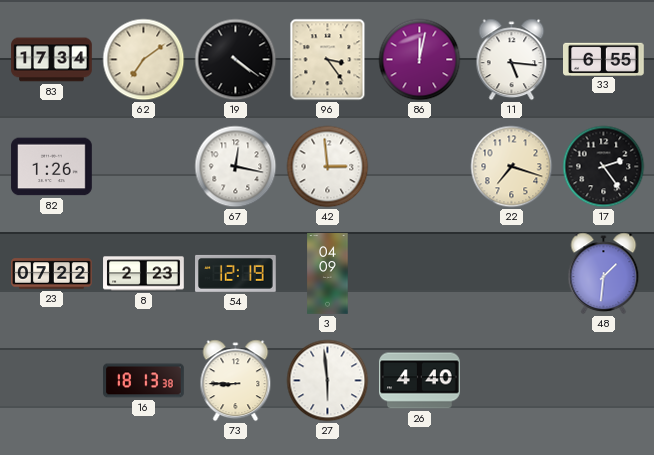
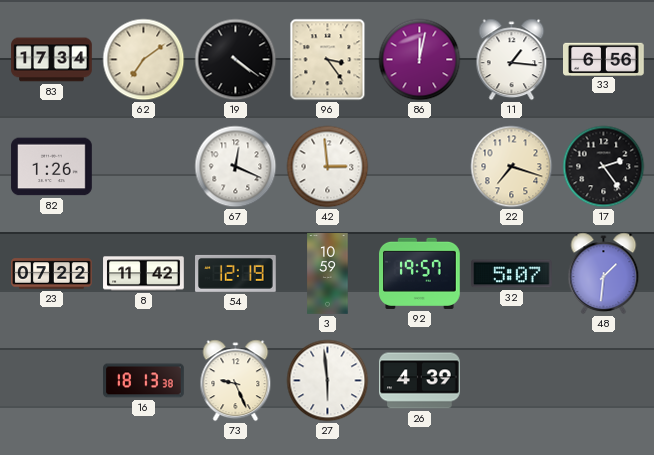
11: 5:16 -> 1:16
33: 6:55 -> 6:56
67: 12:17 -> 12:19
8: 2:23 -> 11:42
3: 04:09 -> 10:59
92: none -> 19:57
32: none -> 5:07
73: 8:45 -> 9:26
26: 4:40 -> 4:39
